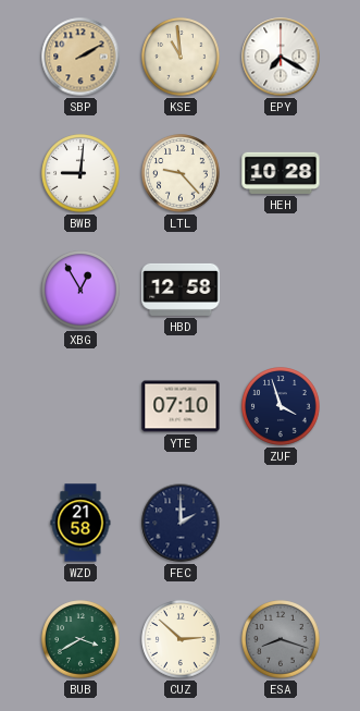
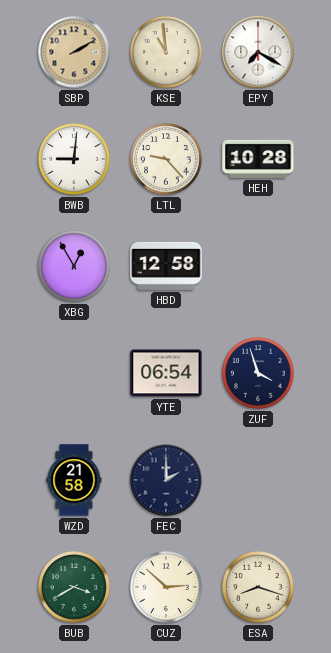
YTE: 07:10 -> 06:54
ESA dial: grey -> cream
